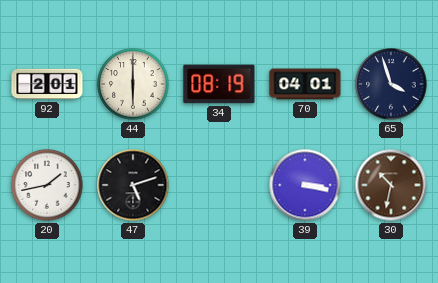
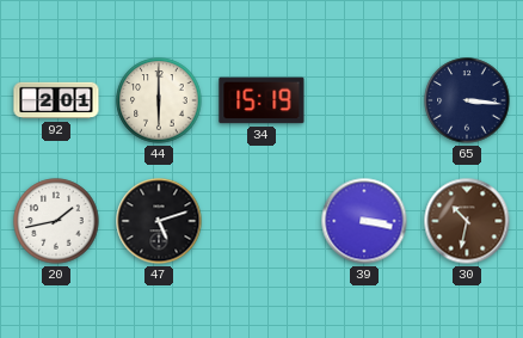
34: 08:19 -> 15:19
70: 04:01 -> none
65: 3:57 -> 3:16
